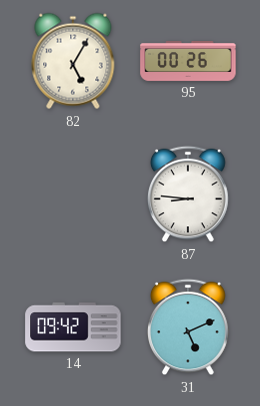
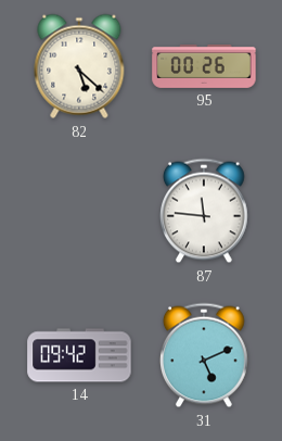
82: 5:05 -> 5:22
87: 8:46 -> 11:46
